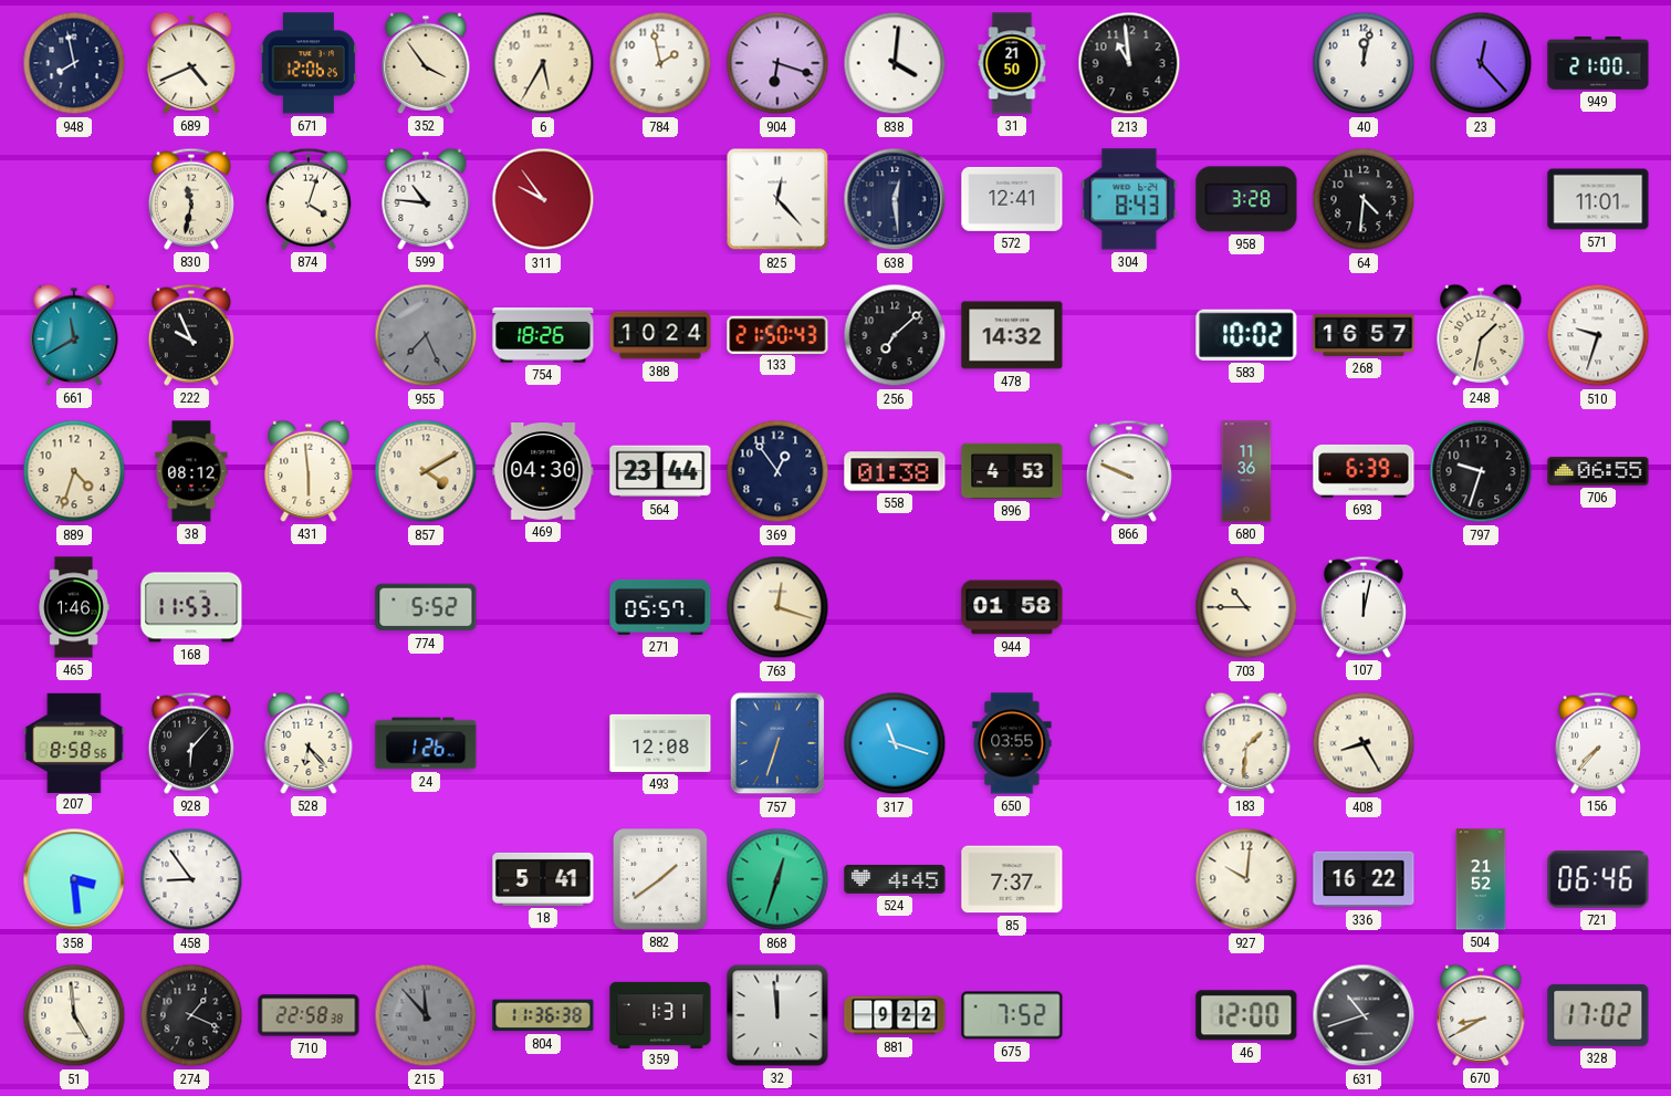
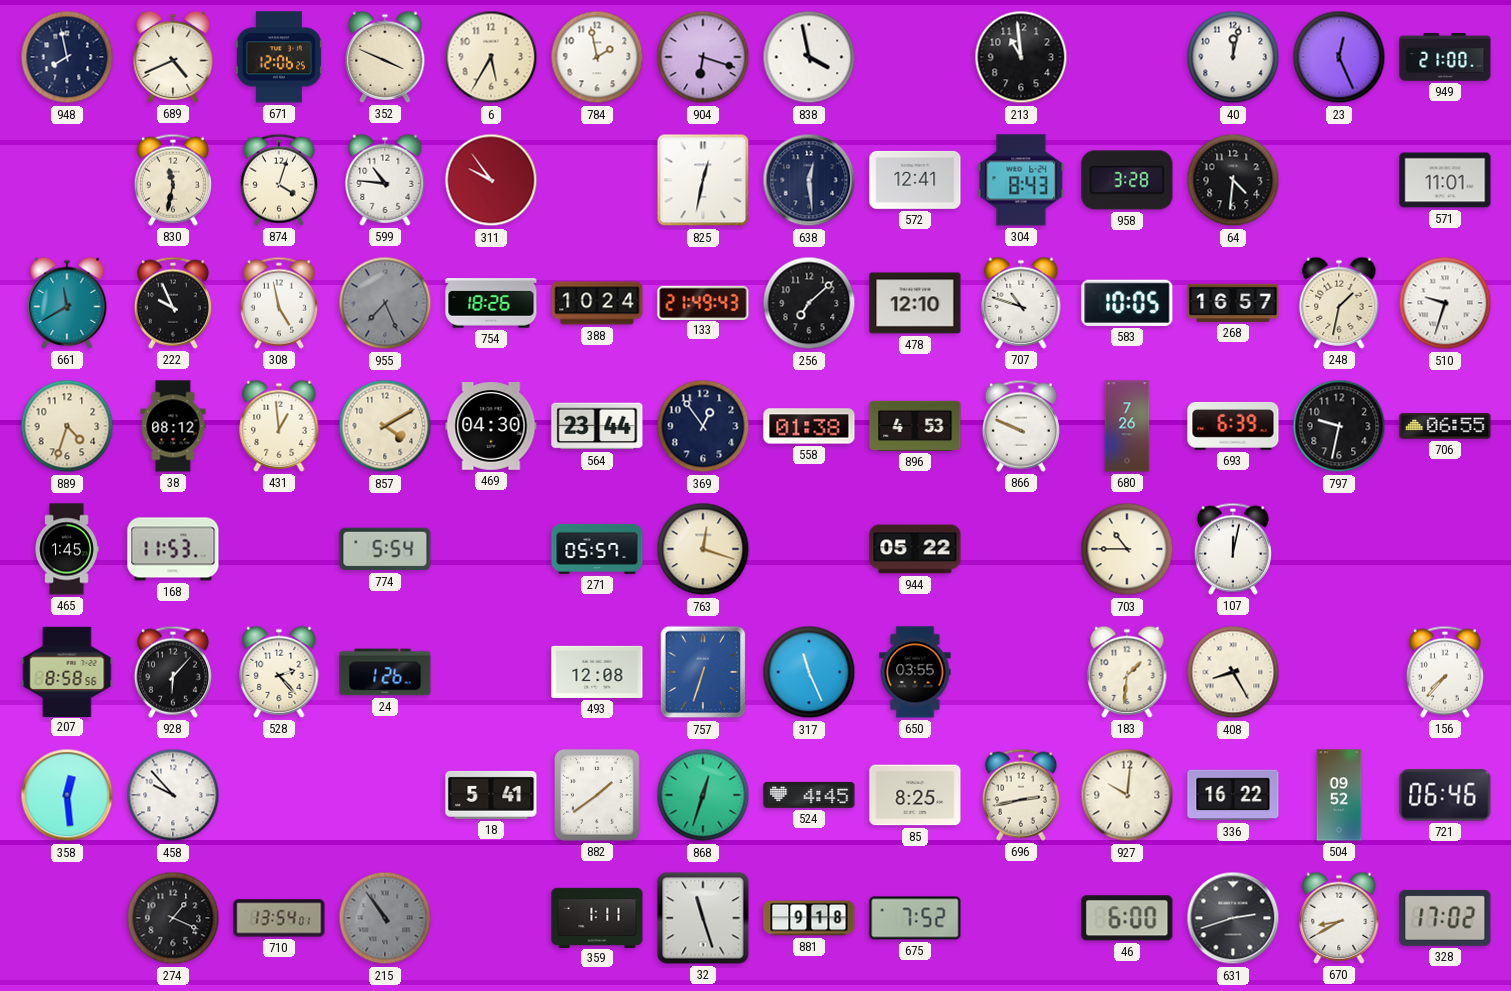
352: 3:54 -> 3:49
838: 4:01 -> 3:58
31: 21:50 -> none
23: 12:23 -> 12:26
825: 12:23 -> 12:32
308: none -> 4:58
133: 21:50 -> 21:49
478: 14:32 -> 12:10
707: none -> 10:48
583: 10:02 -> 10:05
431: 5:59 -> 12:59
680: 11:36 -> 7:26
797: 9:33 -> 9:32
465: 1:46 -> 1:45
774: 5:52 -> 5:54
944: 01:58 -> 05:22
528: 6:23 -> 2:23
317: 11:18 -> 11:26
358: 3:29 -> 12:29
458: 8:54 -> 9:53
85: 7:37 -> 8:25
696: none -> 2:43
504: 21:52 -> 09:52
51: 4:59 -> none
710: 22:58 -> 13:54
215: 11:53 -> 10:54
804: 11:36 -> none
359: 1:31 -> 1:11
32: 11:59 -> 11:27
881: 9:22 -> 9:18
46: 12:00 -> 6:00
631: 10:42 -> 2:42
